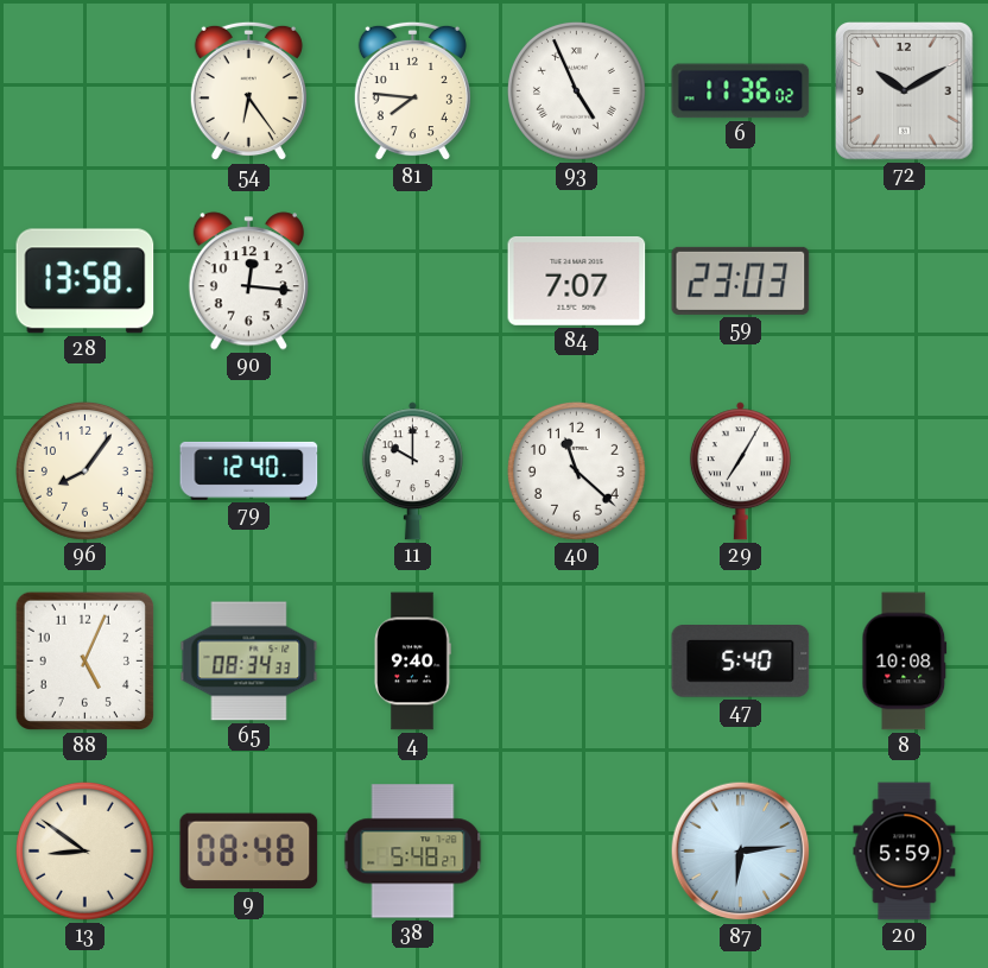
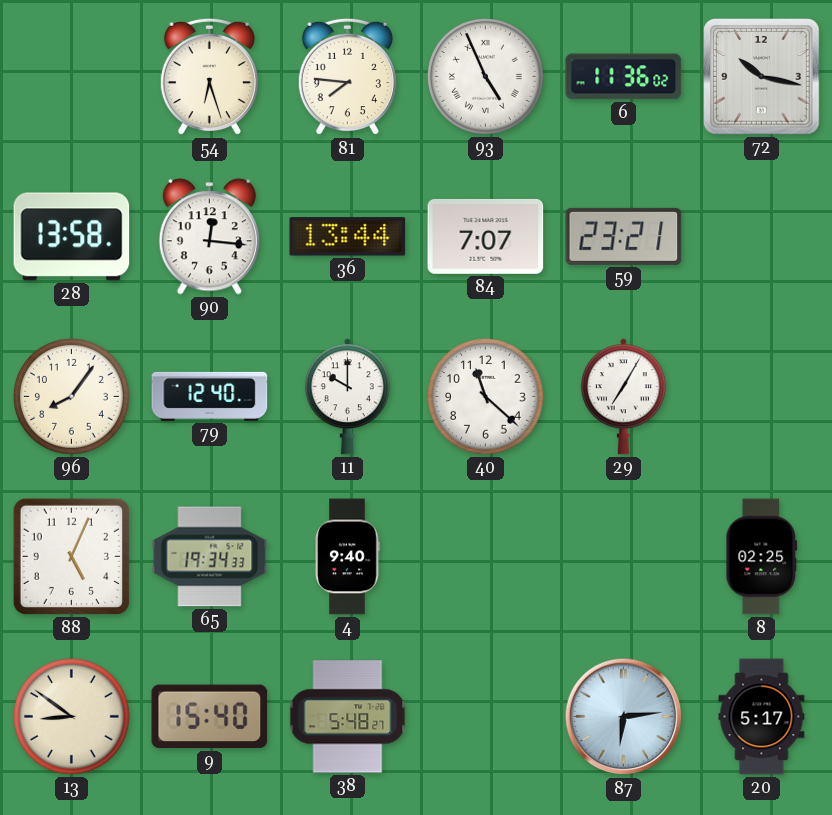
54: 6:24 -> 6:27
72: 10:10 -> 10:17
36: none -> 13:44
59: 23:03 -> 23:21
65: 08:34 -> 19:34
47: 5:40 -> none
8: 10:08 -> 02:25
9: 08:48 -> 15:40
20: 5:59 -> 5:17
